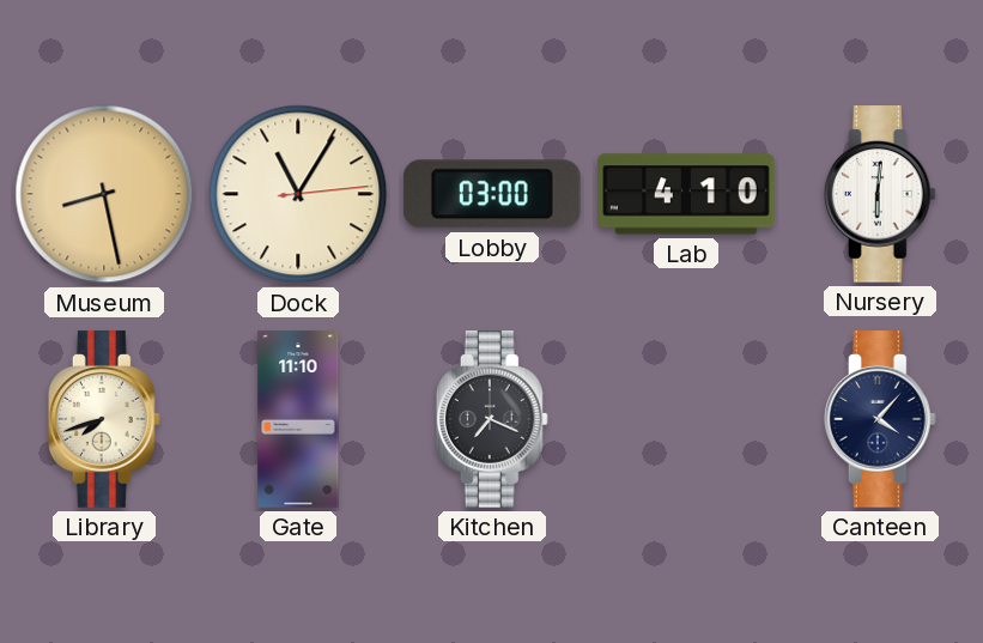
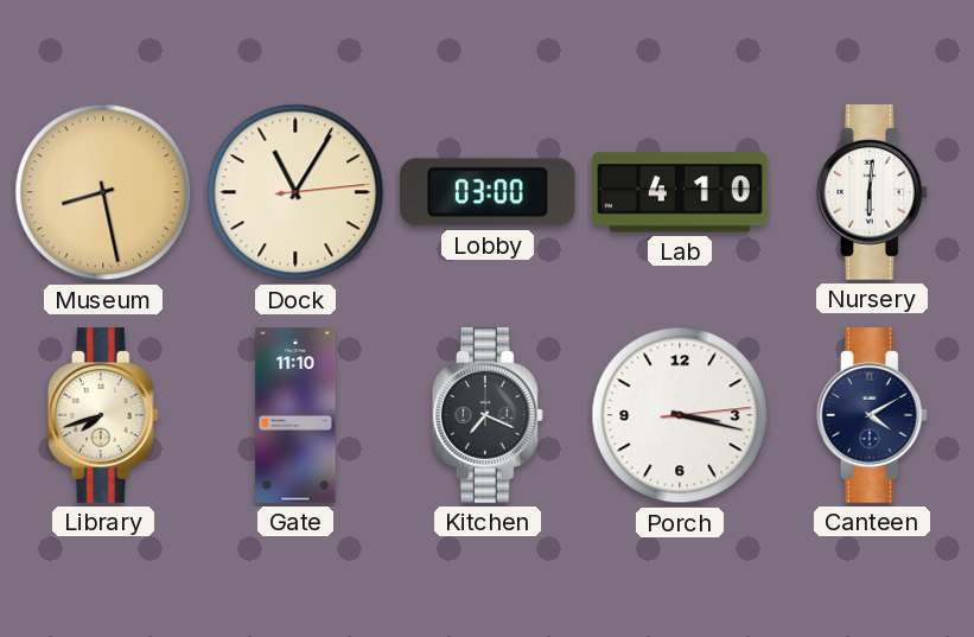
Porch: none -> 3:17
Canteen: 4:07 -> 4:10
